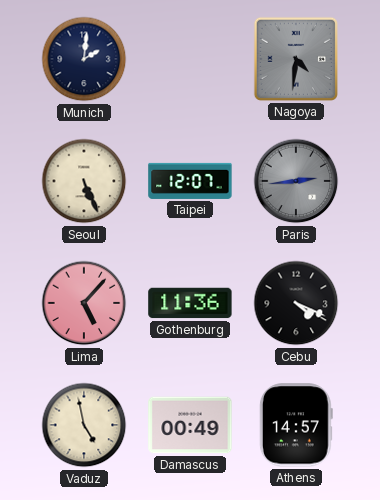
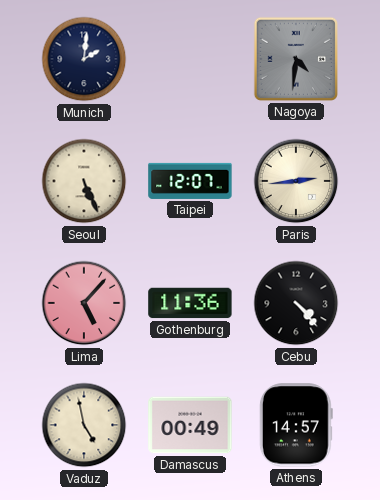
Paris dial: grey -> cream
Cebu: 4:19 -> 4:23
